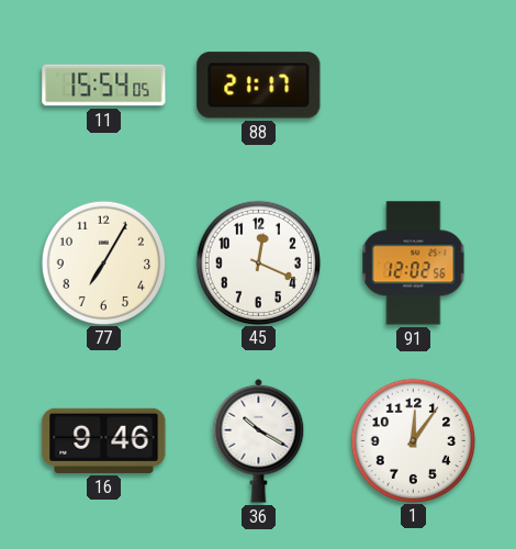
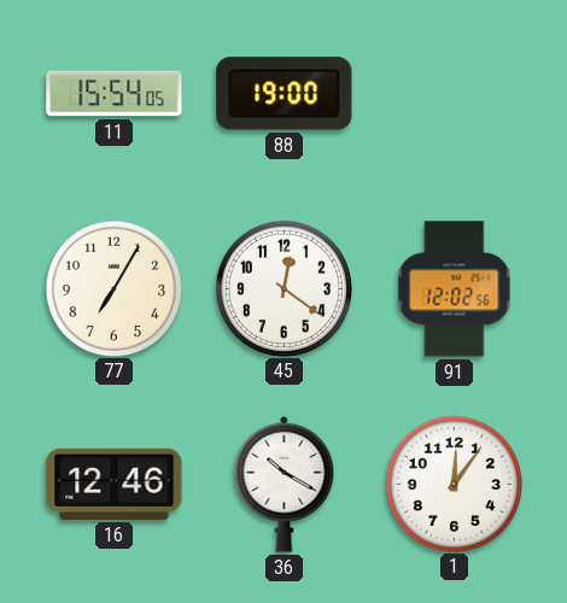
88: 21:17 -> 19:00
45: 12:19 -> 12:21
16: 9:46 -> 12:46
